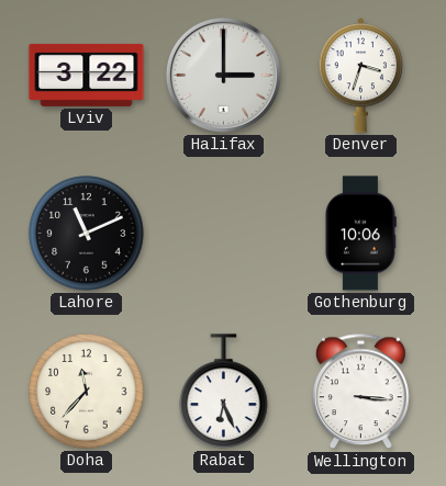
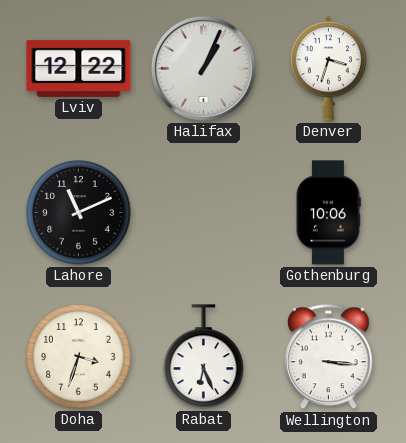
Lviv: 3:22 -> 12:22
Halifax: 3:00 -> 1:04
Doha: 11:37 -> 3:33
